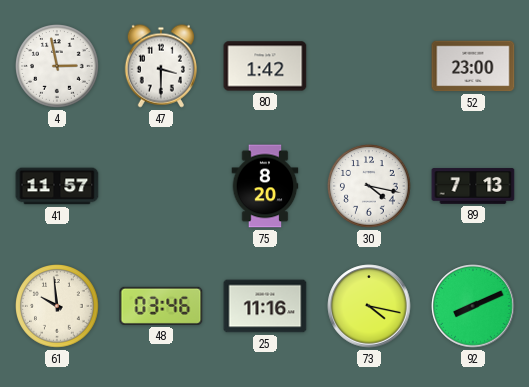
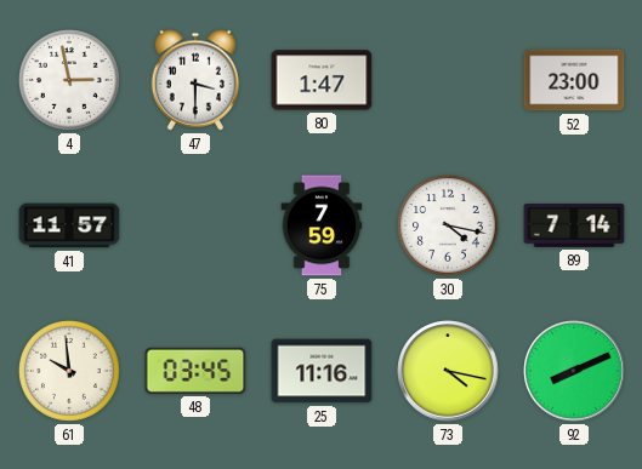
80: 1:42 -> 1:47
75: 8:20 -> 7:59
89: 7:13 -> 7:14
48: 03:46 -> 03:45
